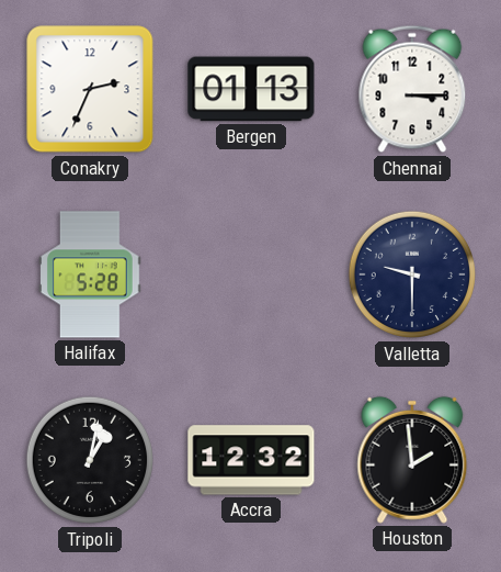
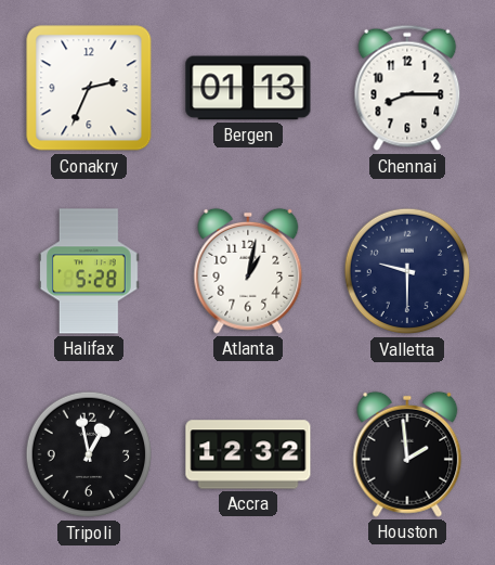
Chennai: 3:15 -> 8:15
Atlanta: none -> 1:02
Tripoli: 1:02 -> 12:58
